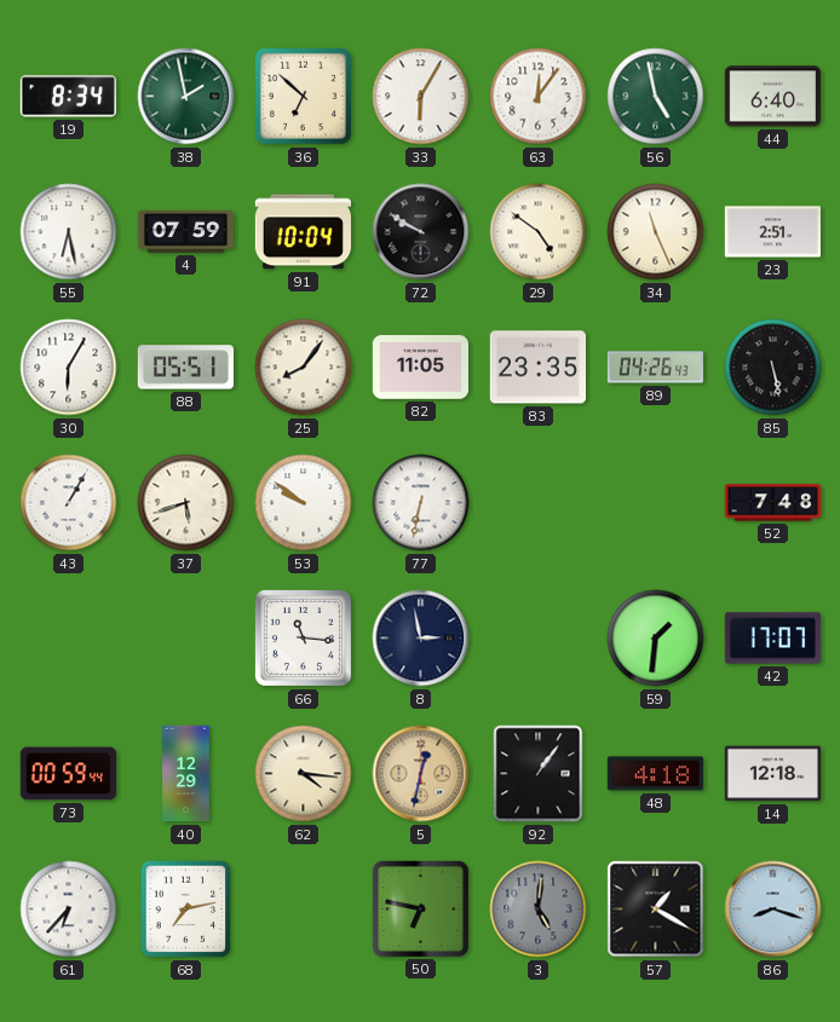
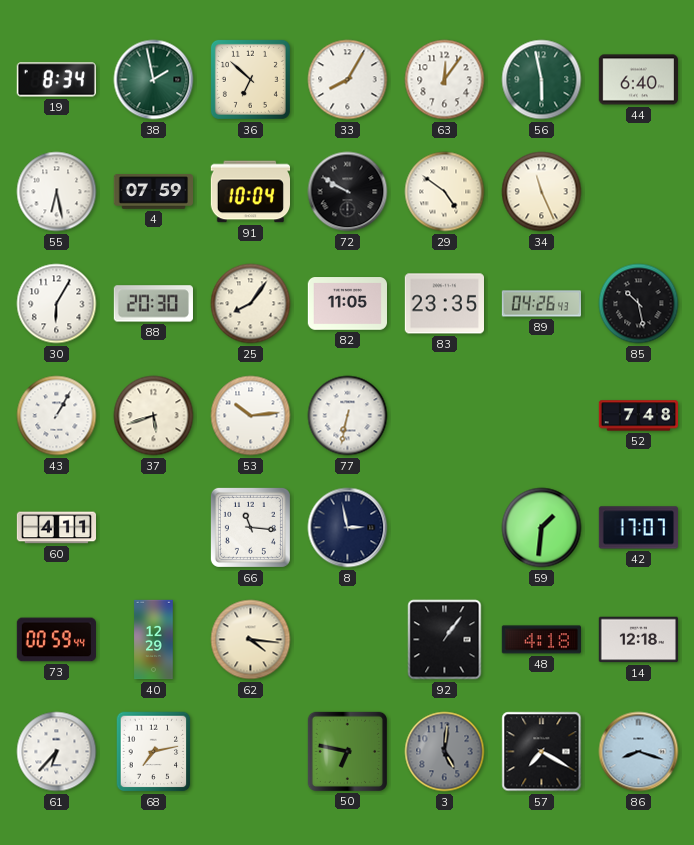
33: 6:05 -> 8:05
56: 4:58 -> 5:58
23: 2:51 -> none
88: 05:51 -> 20:30
85: 5:28 -> 10:28
53: 9:51 -> 10:14
60: none -> 4:11
5: 12:32 -> none
57: 1:20 -> 7:20
